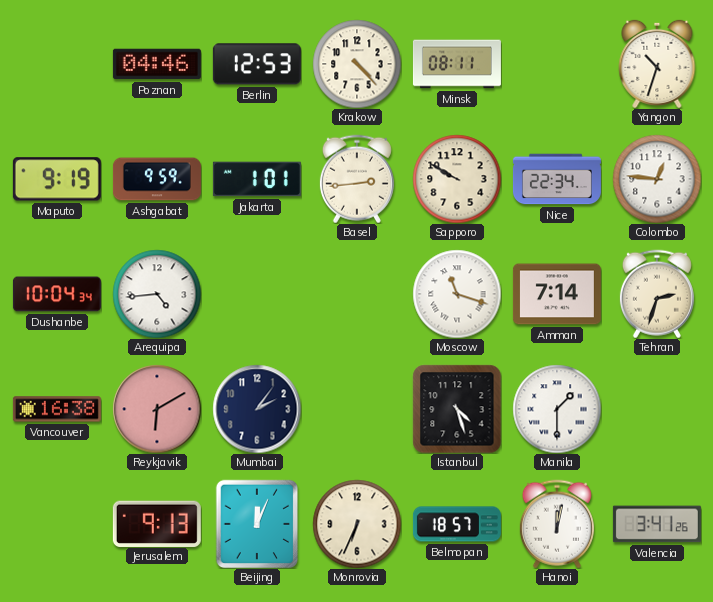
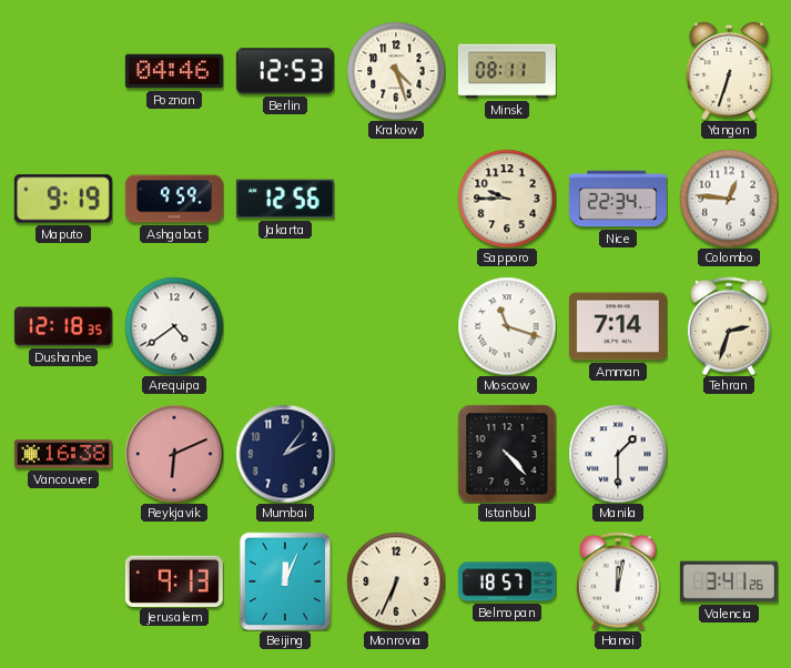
Krakow: 4:23 -> 4:27
Yangon: 10:33 -> 6:33
Jakarta: 1:01 -> 12:56
Basel: 2:44 -> none
Sapporo: 9:50 -> 9:45
Dushanbe: 10:04 -> 12:18
Arequipa: 4:44 -> 4:39
Reykjavik: 6:10 -> 6:11
Istanbul: 4:27 -> 4:23
